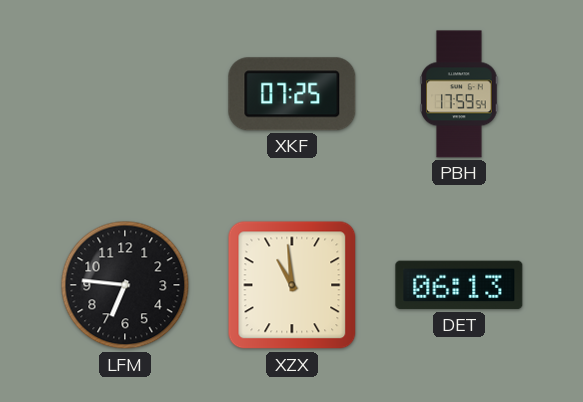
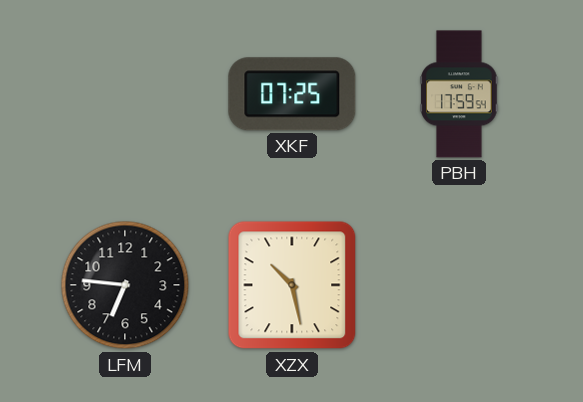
XZX: 10:59 -> 10:28
DET: 06:13 -> none
